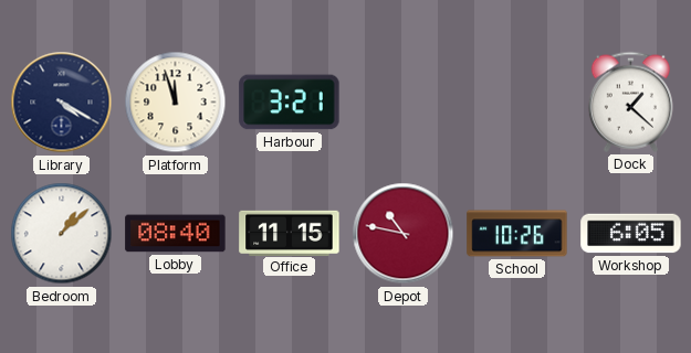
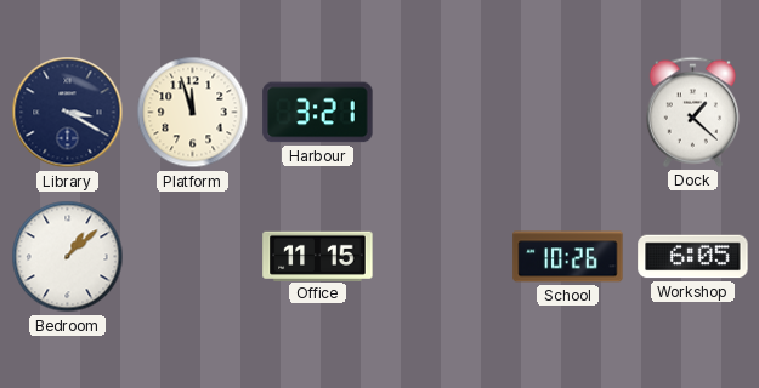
Library: 4:20 -> 3:20
Lobby: 08:40 -> none
Depot: 10:47 -> none
